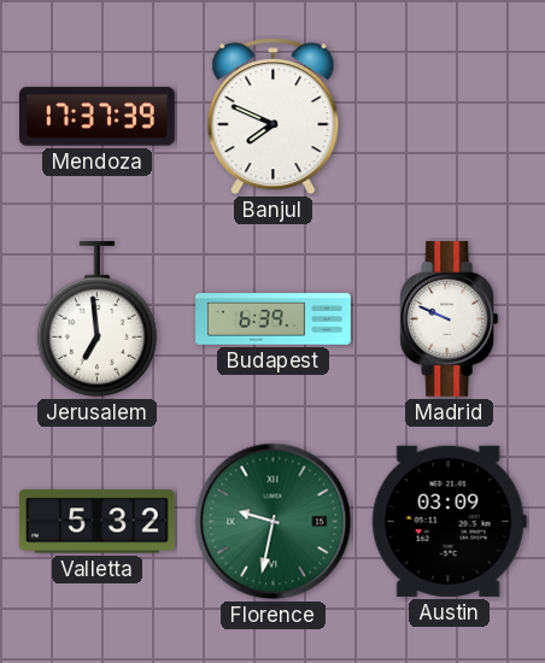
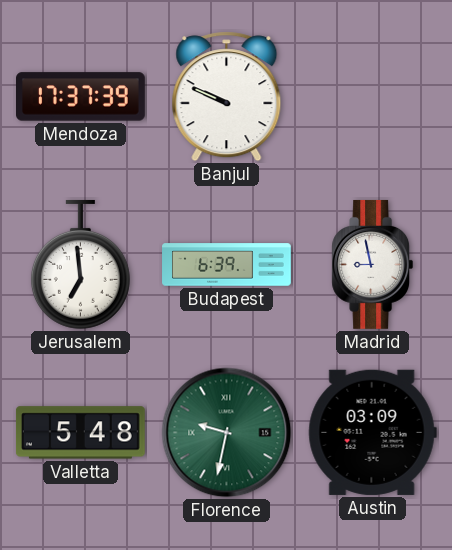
Banjul: 7:49 -> 9:49
Madrid: 9:49 -> 8:58
Valletta: 5:32 -> 5:48
